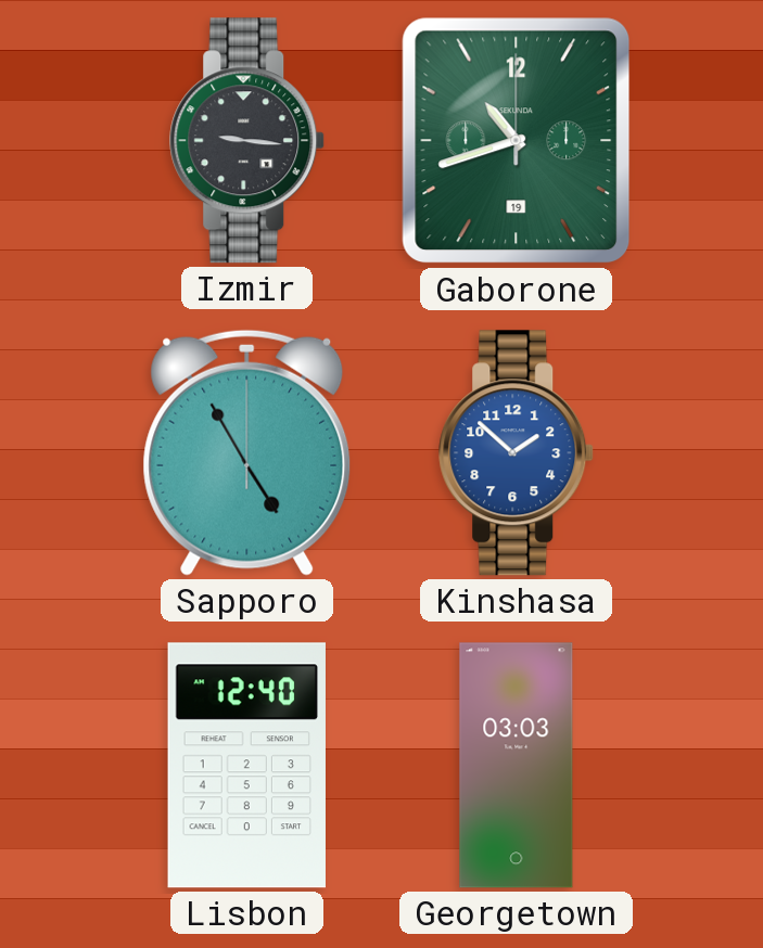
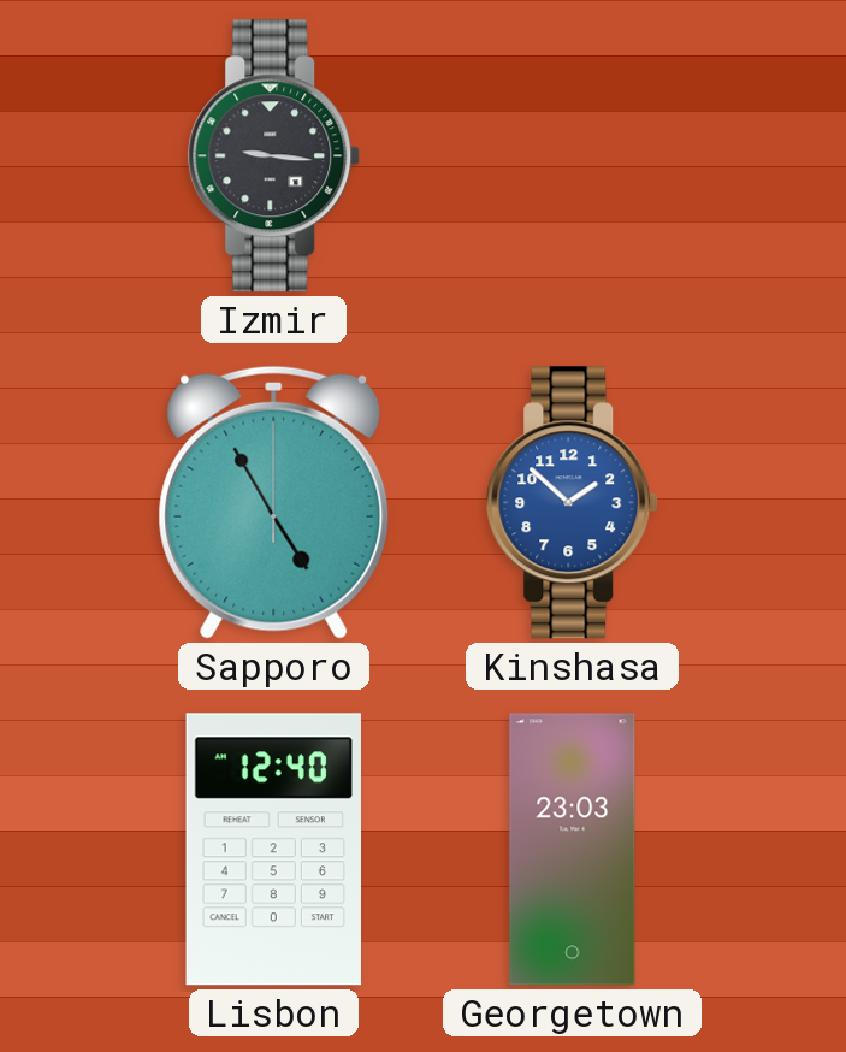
Gaborone: 10:42 -> none
Georgetown: 03:03 -> 23:03
